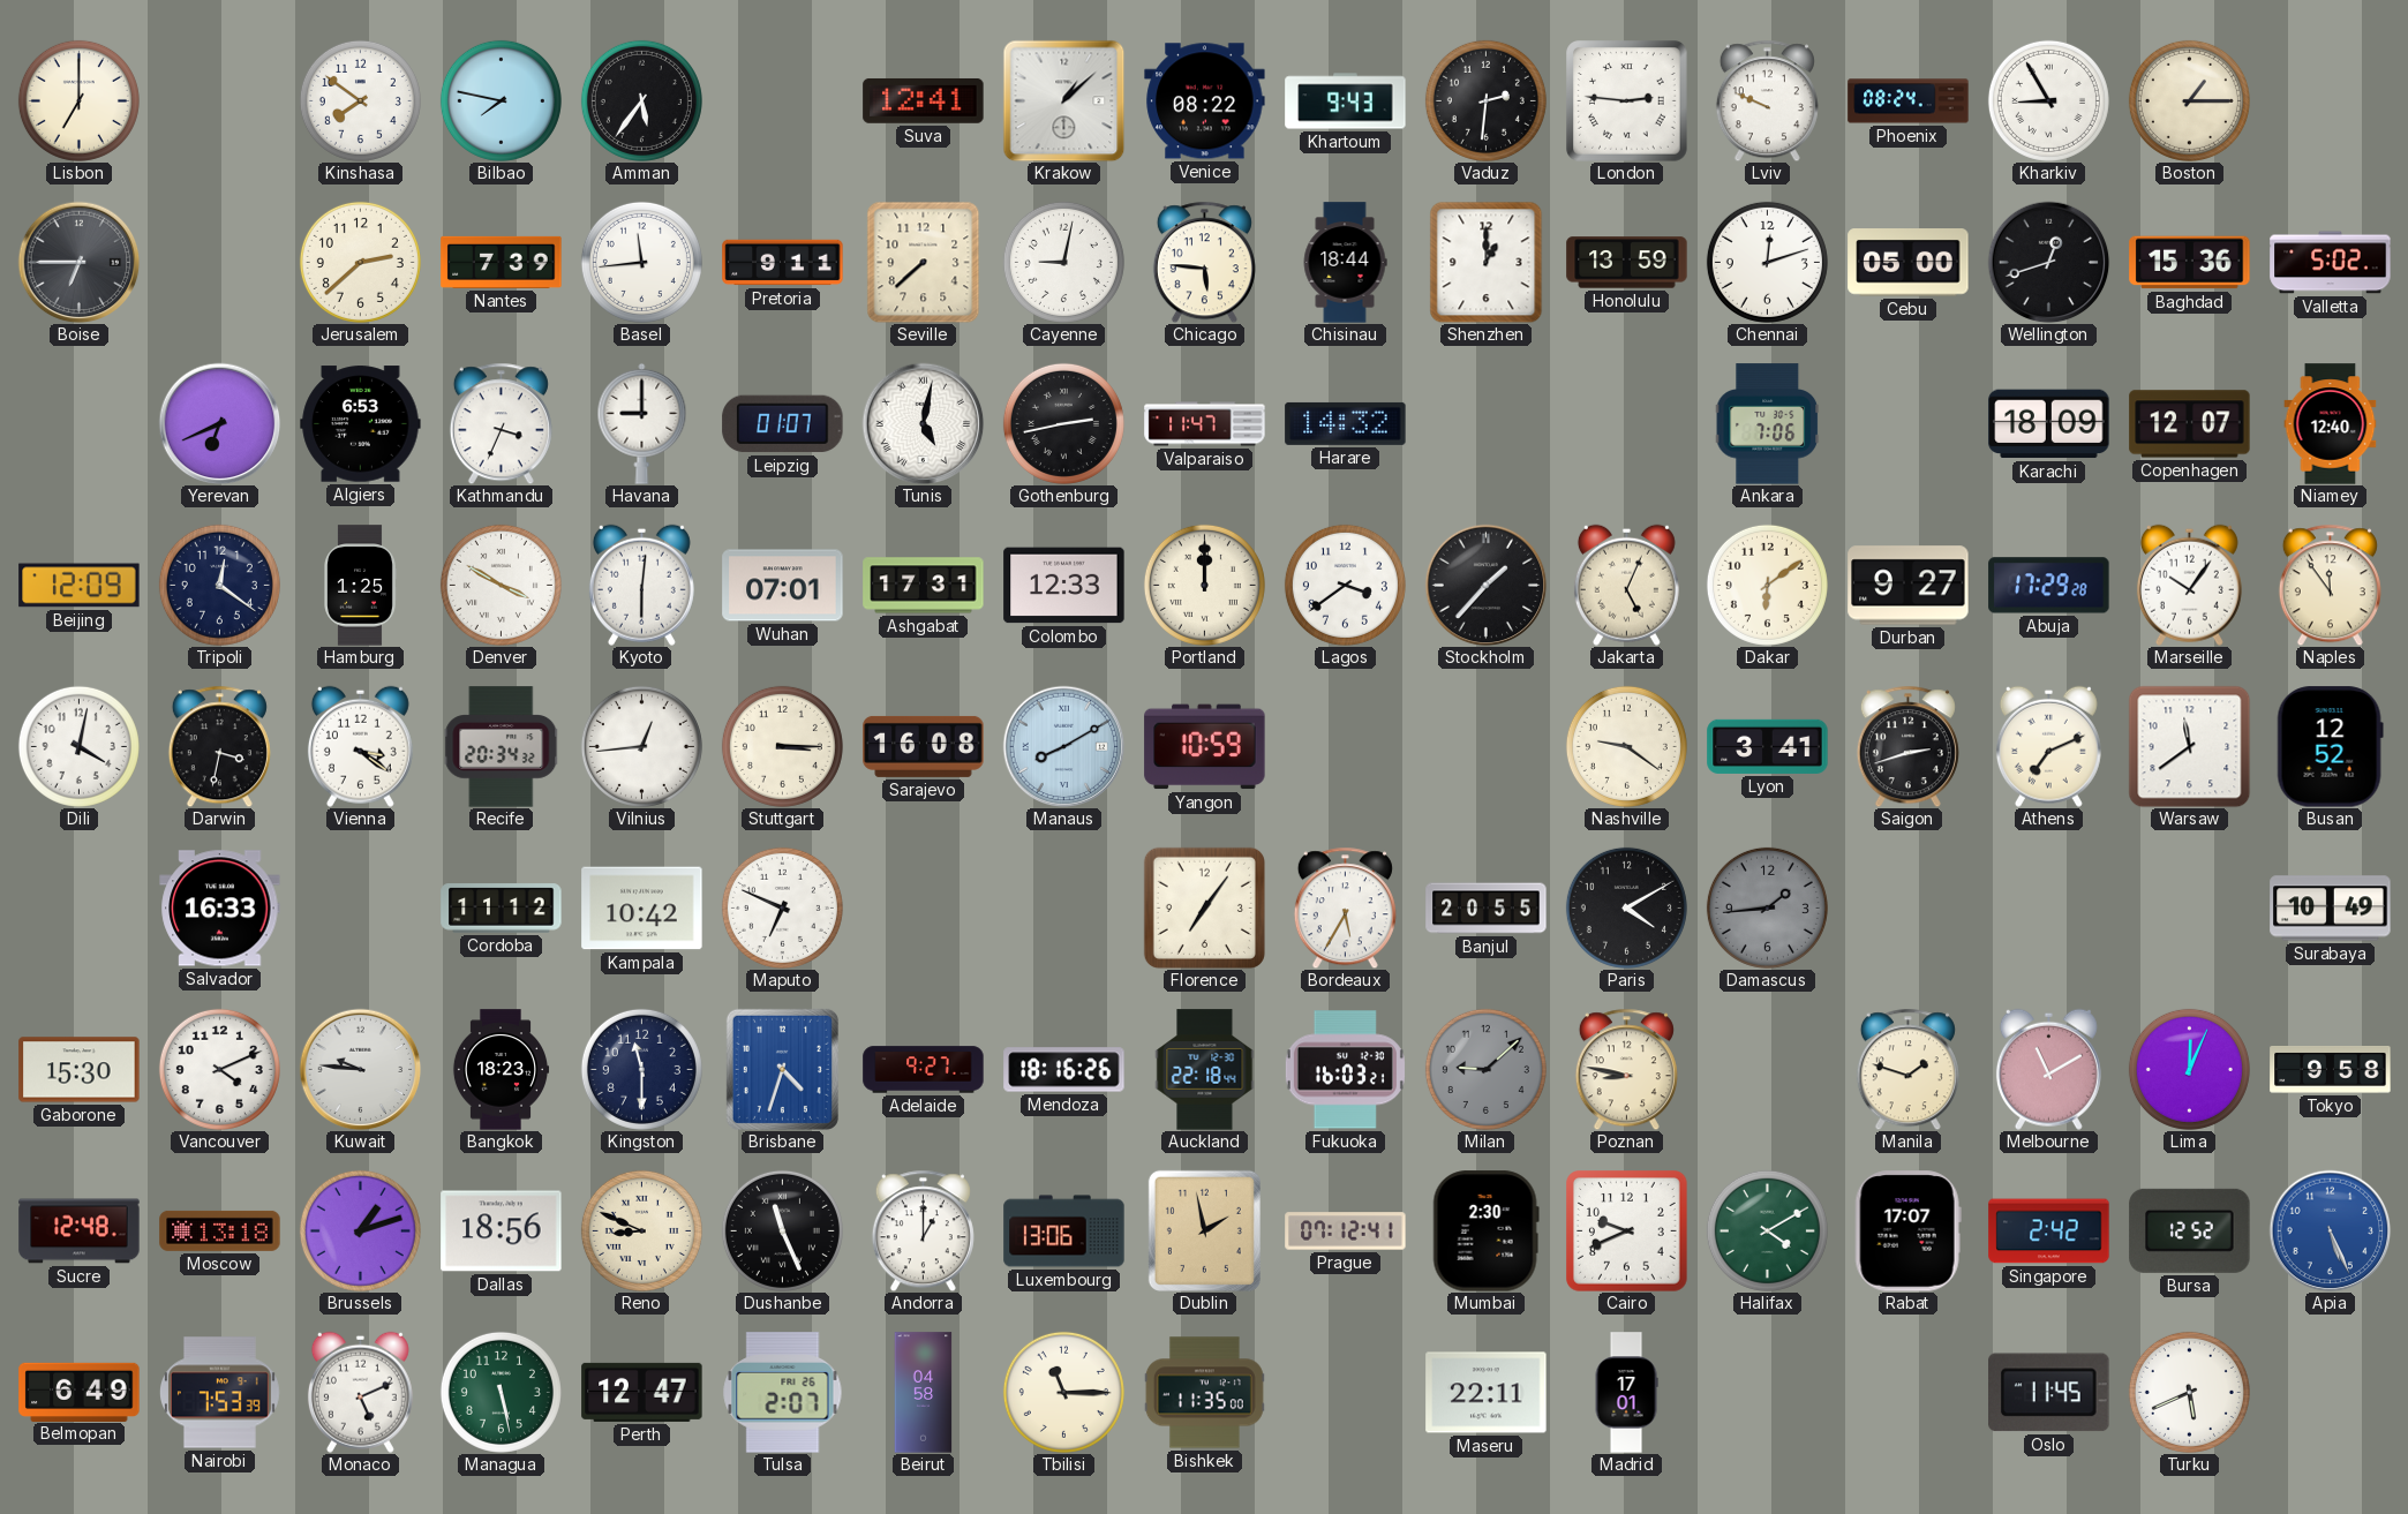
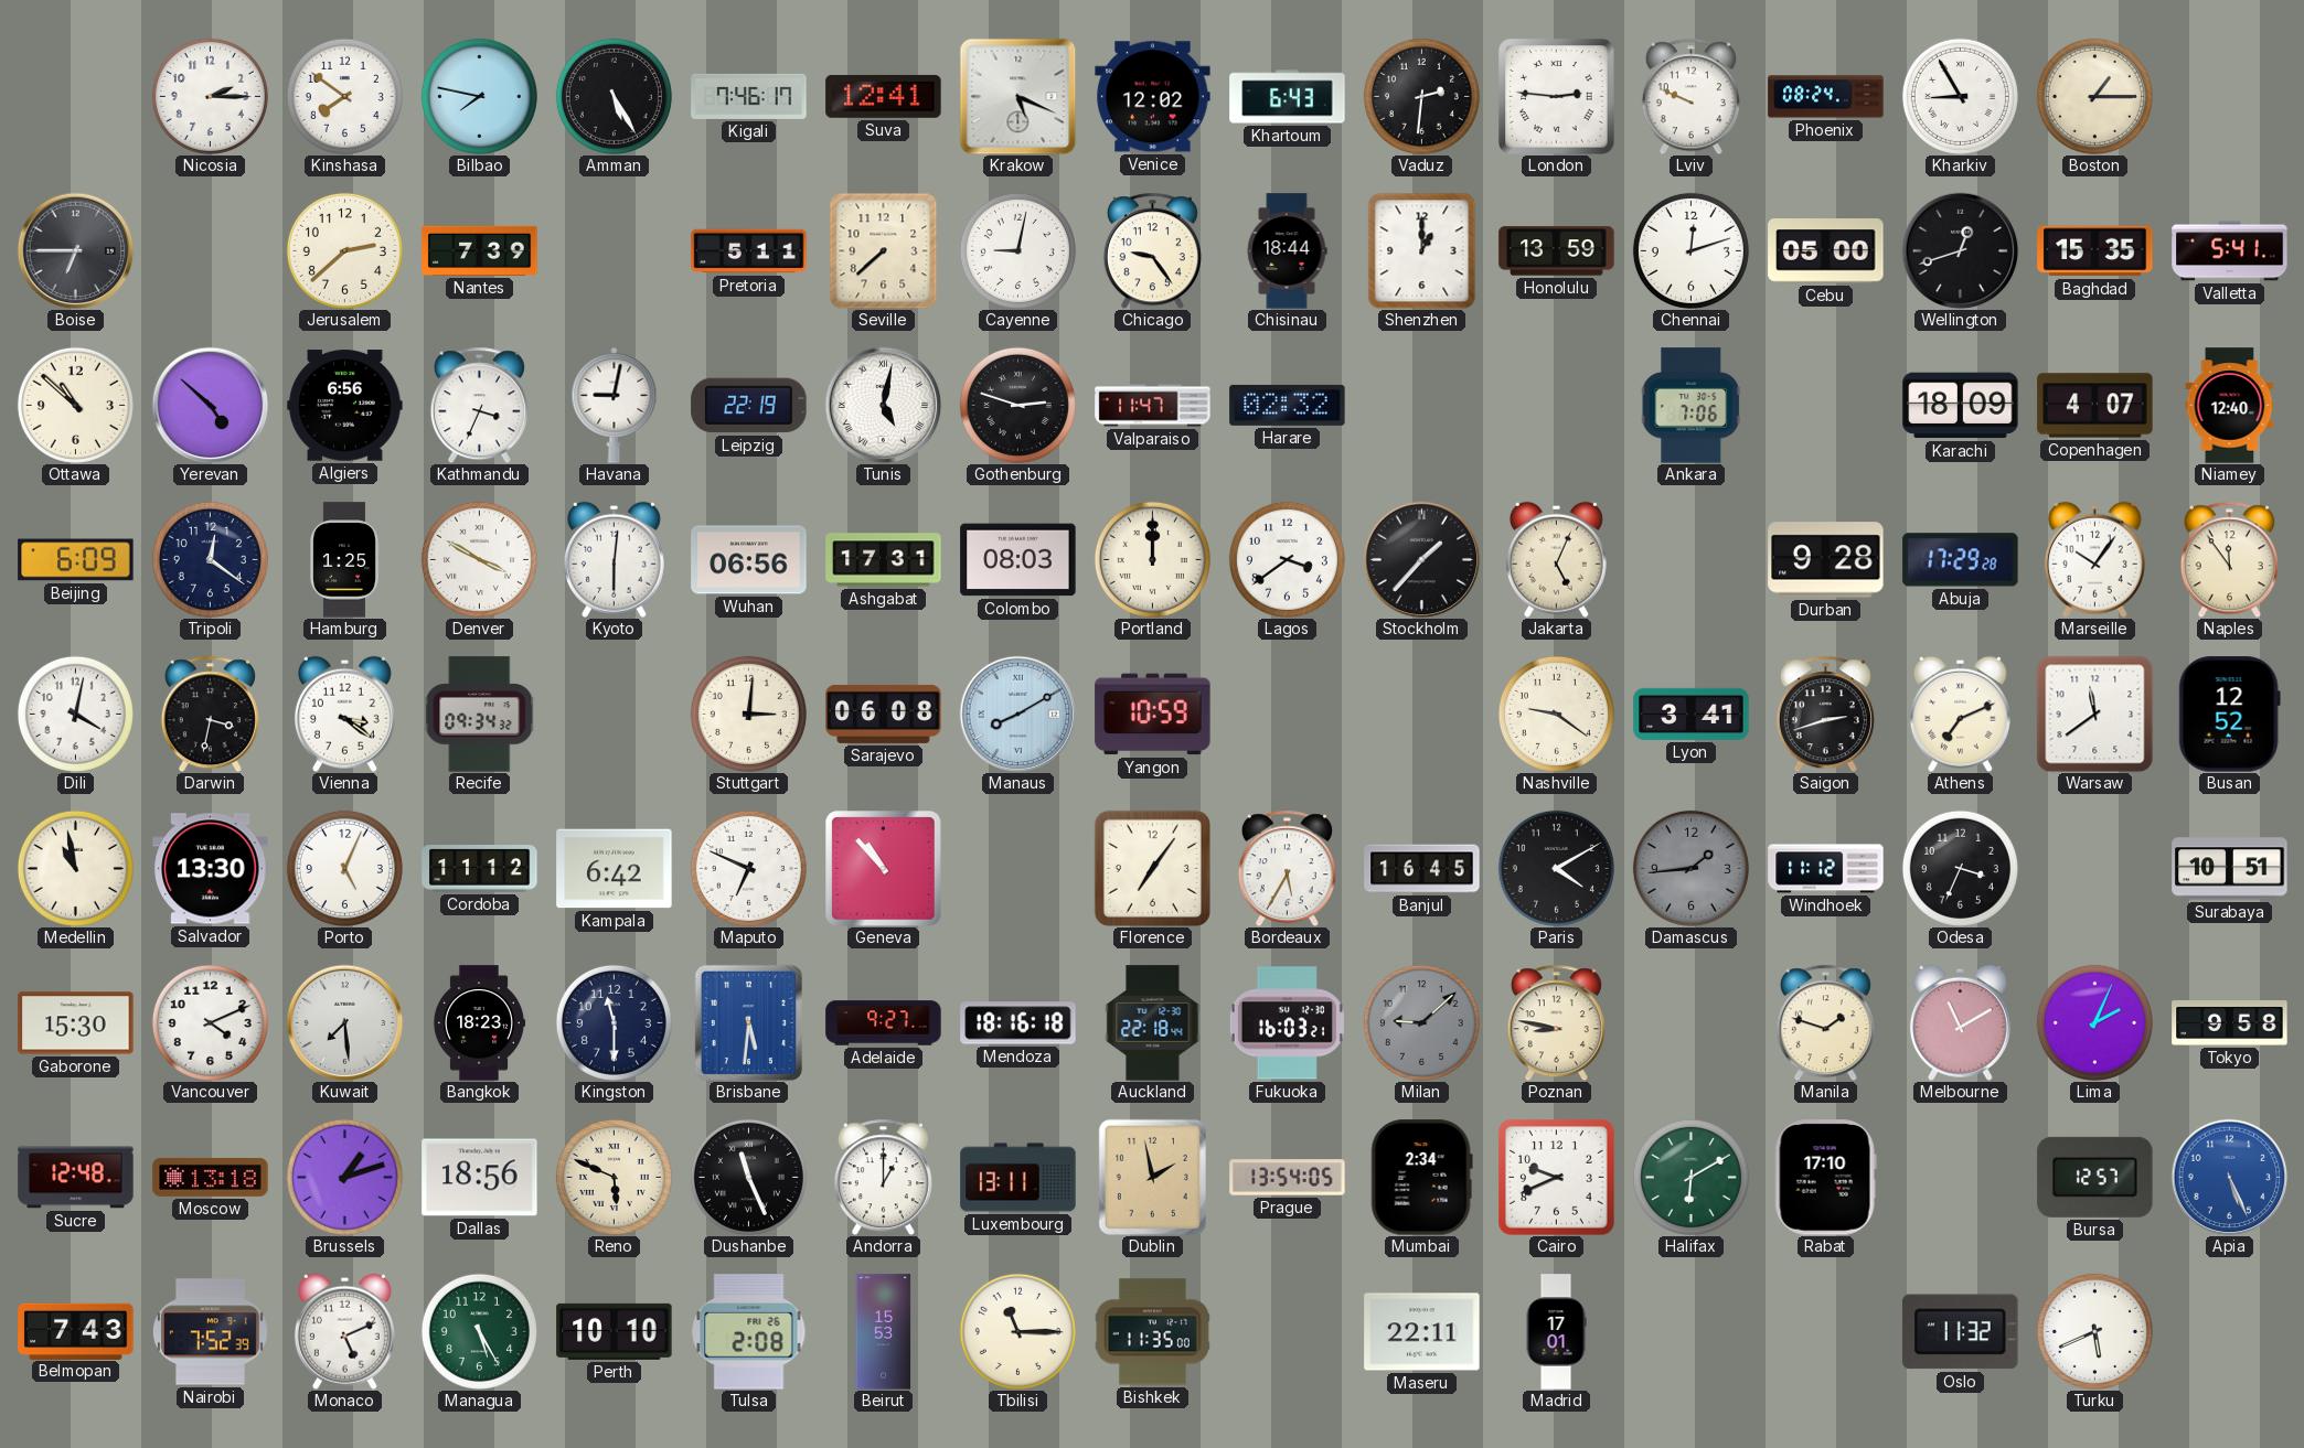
Lisbon: 7:00 -> none
Nicosia: none -> 2:15
Amman: 5:36 -> 5:25
Kigali: none -> 7:46
Krakow: 1:08 -> 5:19
Venice: 08:22 -> 12:02
Khartoum: 9:43 -> 6:43
Basel: 11:44 -> none
Pretoria: 9:11 -> 5:11
Chicago: 5:46 -> 9:24
Baghdad: 15:36 -> 15:35
Valletta: 5:02 -> 5:41
Ottawa: none -> 10:52
Yerevan: 6:41 -> 4:52
Algiers: 6:53 -> 6:56
Havana: 9:00 -> 9:02
Leipzig: 01:07 -> 22:19
Gothenburg: 2:43 -> 2:48
Harare: 14:32 -> 02:32
Copenhagen: 12:07 -> 4:07
Beijing: 12:09 -> 6:09
Wuhan: 07:01 -> 06:56
Colombo: 12:33 -> 08:03
Dakar: 6:09 -> none
Durban: 9:27 -> 9:28
Recife: 20:34 -> 09:34
Vilnius: 12:44 -> none
Stuttgart: 3:15 -> 3:01
Sarajevo: 16:08 -> 06:08
Medellin: none -> 10:58
Salvador: 16:33 -> 13:30
Porto: none -> 5:04
Kampala: 10:42 -> 6:42
Geneva: none -> 10:53
Banjul: 20:55 -> 16:45
Windhoek: none -> 11:12
Odesa: none -> 3:34
Surabaya: 10:49 -> 10:51
Kuwait: 9:46 -> 7:29
Brisbane: 4:33 -> 5:31
Mendoza: 18:16:26 -> 18:16:18
Lima: 12:04 -> 2:04
Reno: 8:49 -> 5:49
Luxembourg: 13:06 -> 13:11
Prague: 07:12 -> 13:54
Mumbai: 2:30 -> 2:34
Halifax: 4:10 -> 6:10
Rabat: 17:07 -> 17:10
Singapore: 2:42 -> none
Bursa: 12:52 -> 12:57
Belmopan: 6:49 -> 7:43
Nairobi: 7:53 -> 7:52
Managua: 5:28 -> 5:25
Perth: 12:47 -> 10:10
Tulsa: 2:07 -> 2:08
Beirut: 04:58 -> 15:53
Oslo: 11:45 -> 11:32
